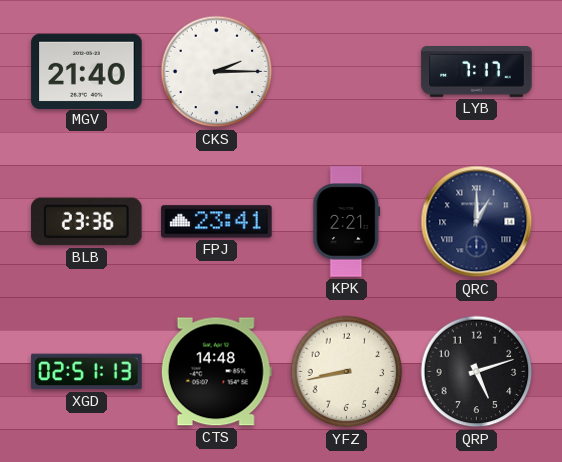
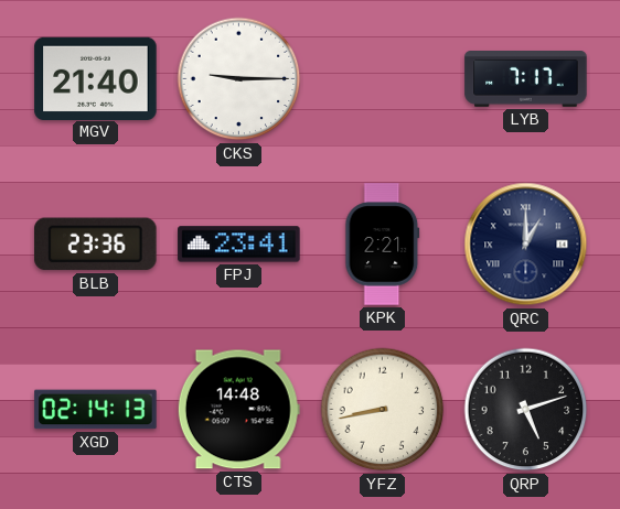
CKS: 2:15 -> 9:15
XGD: 02:51 -> 02:14
